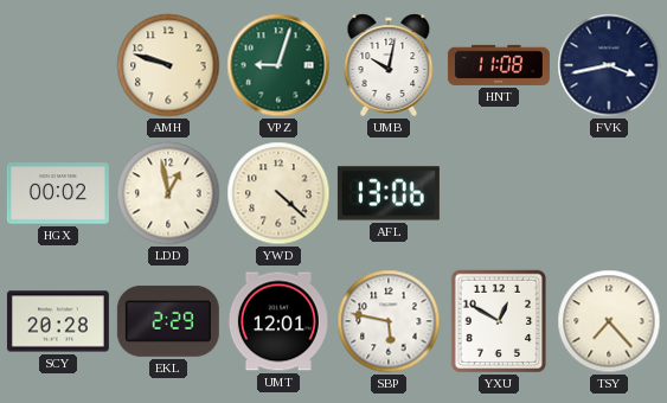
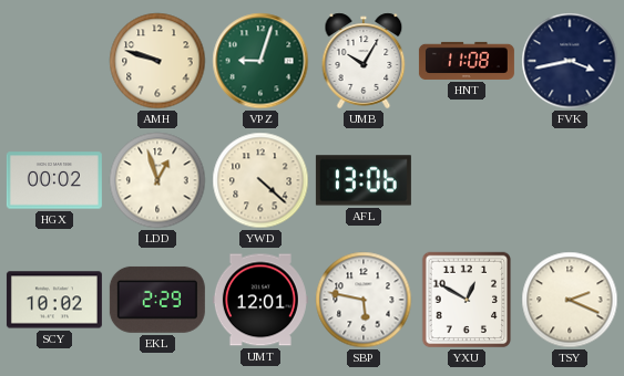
UMB: 10:02 -> 10:05
LDD: 12:58 -> 12:57
SCY: 20:28 -> 10:02
TSY: 7:23 -> 2:19
